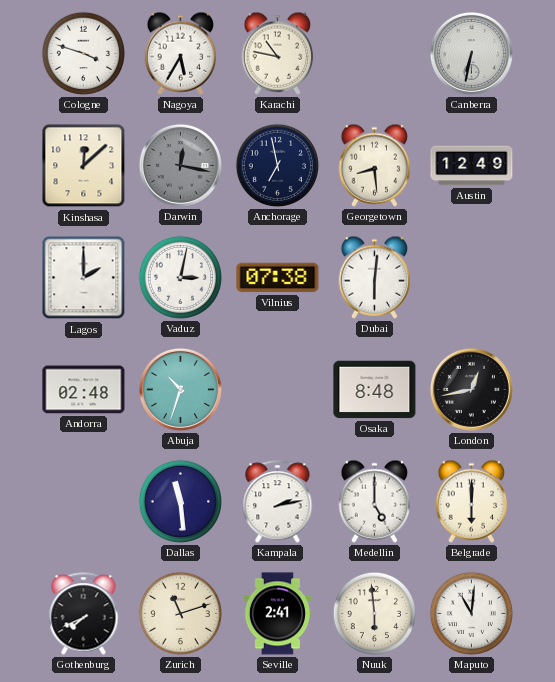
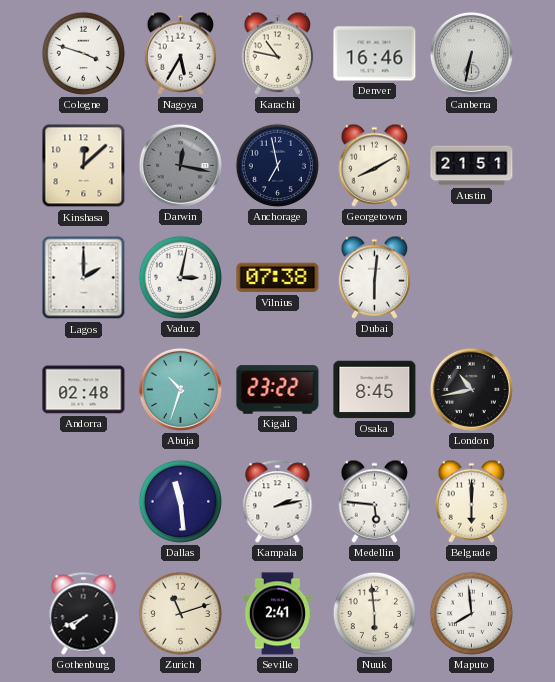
Denver: none -> 16:46
Georgetown: 8:29 -> 8:10
Austin: 12:49 -> 21:51
Kigali: none -> 23:22
Osaka: 8:48 -> 8:45
London: 12:43 -> 10:43
Medellin: 5:00 -> 5:46
Maputo: 11:01 -> 7:59
